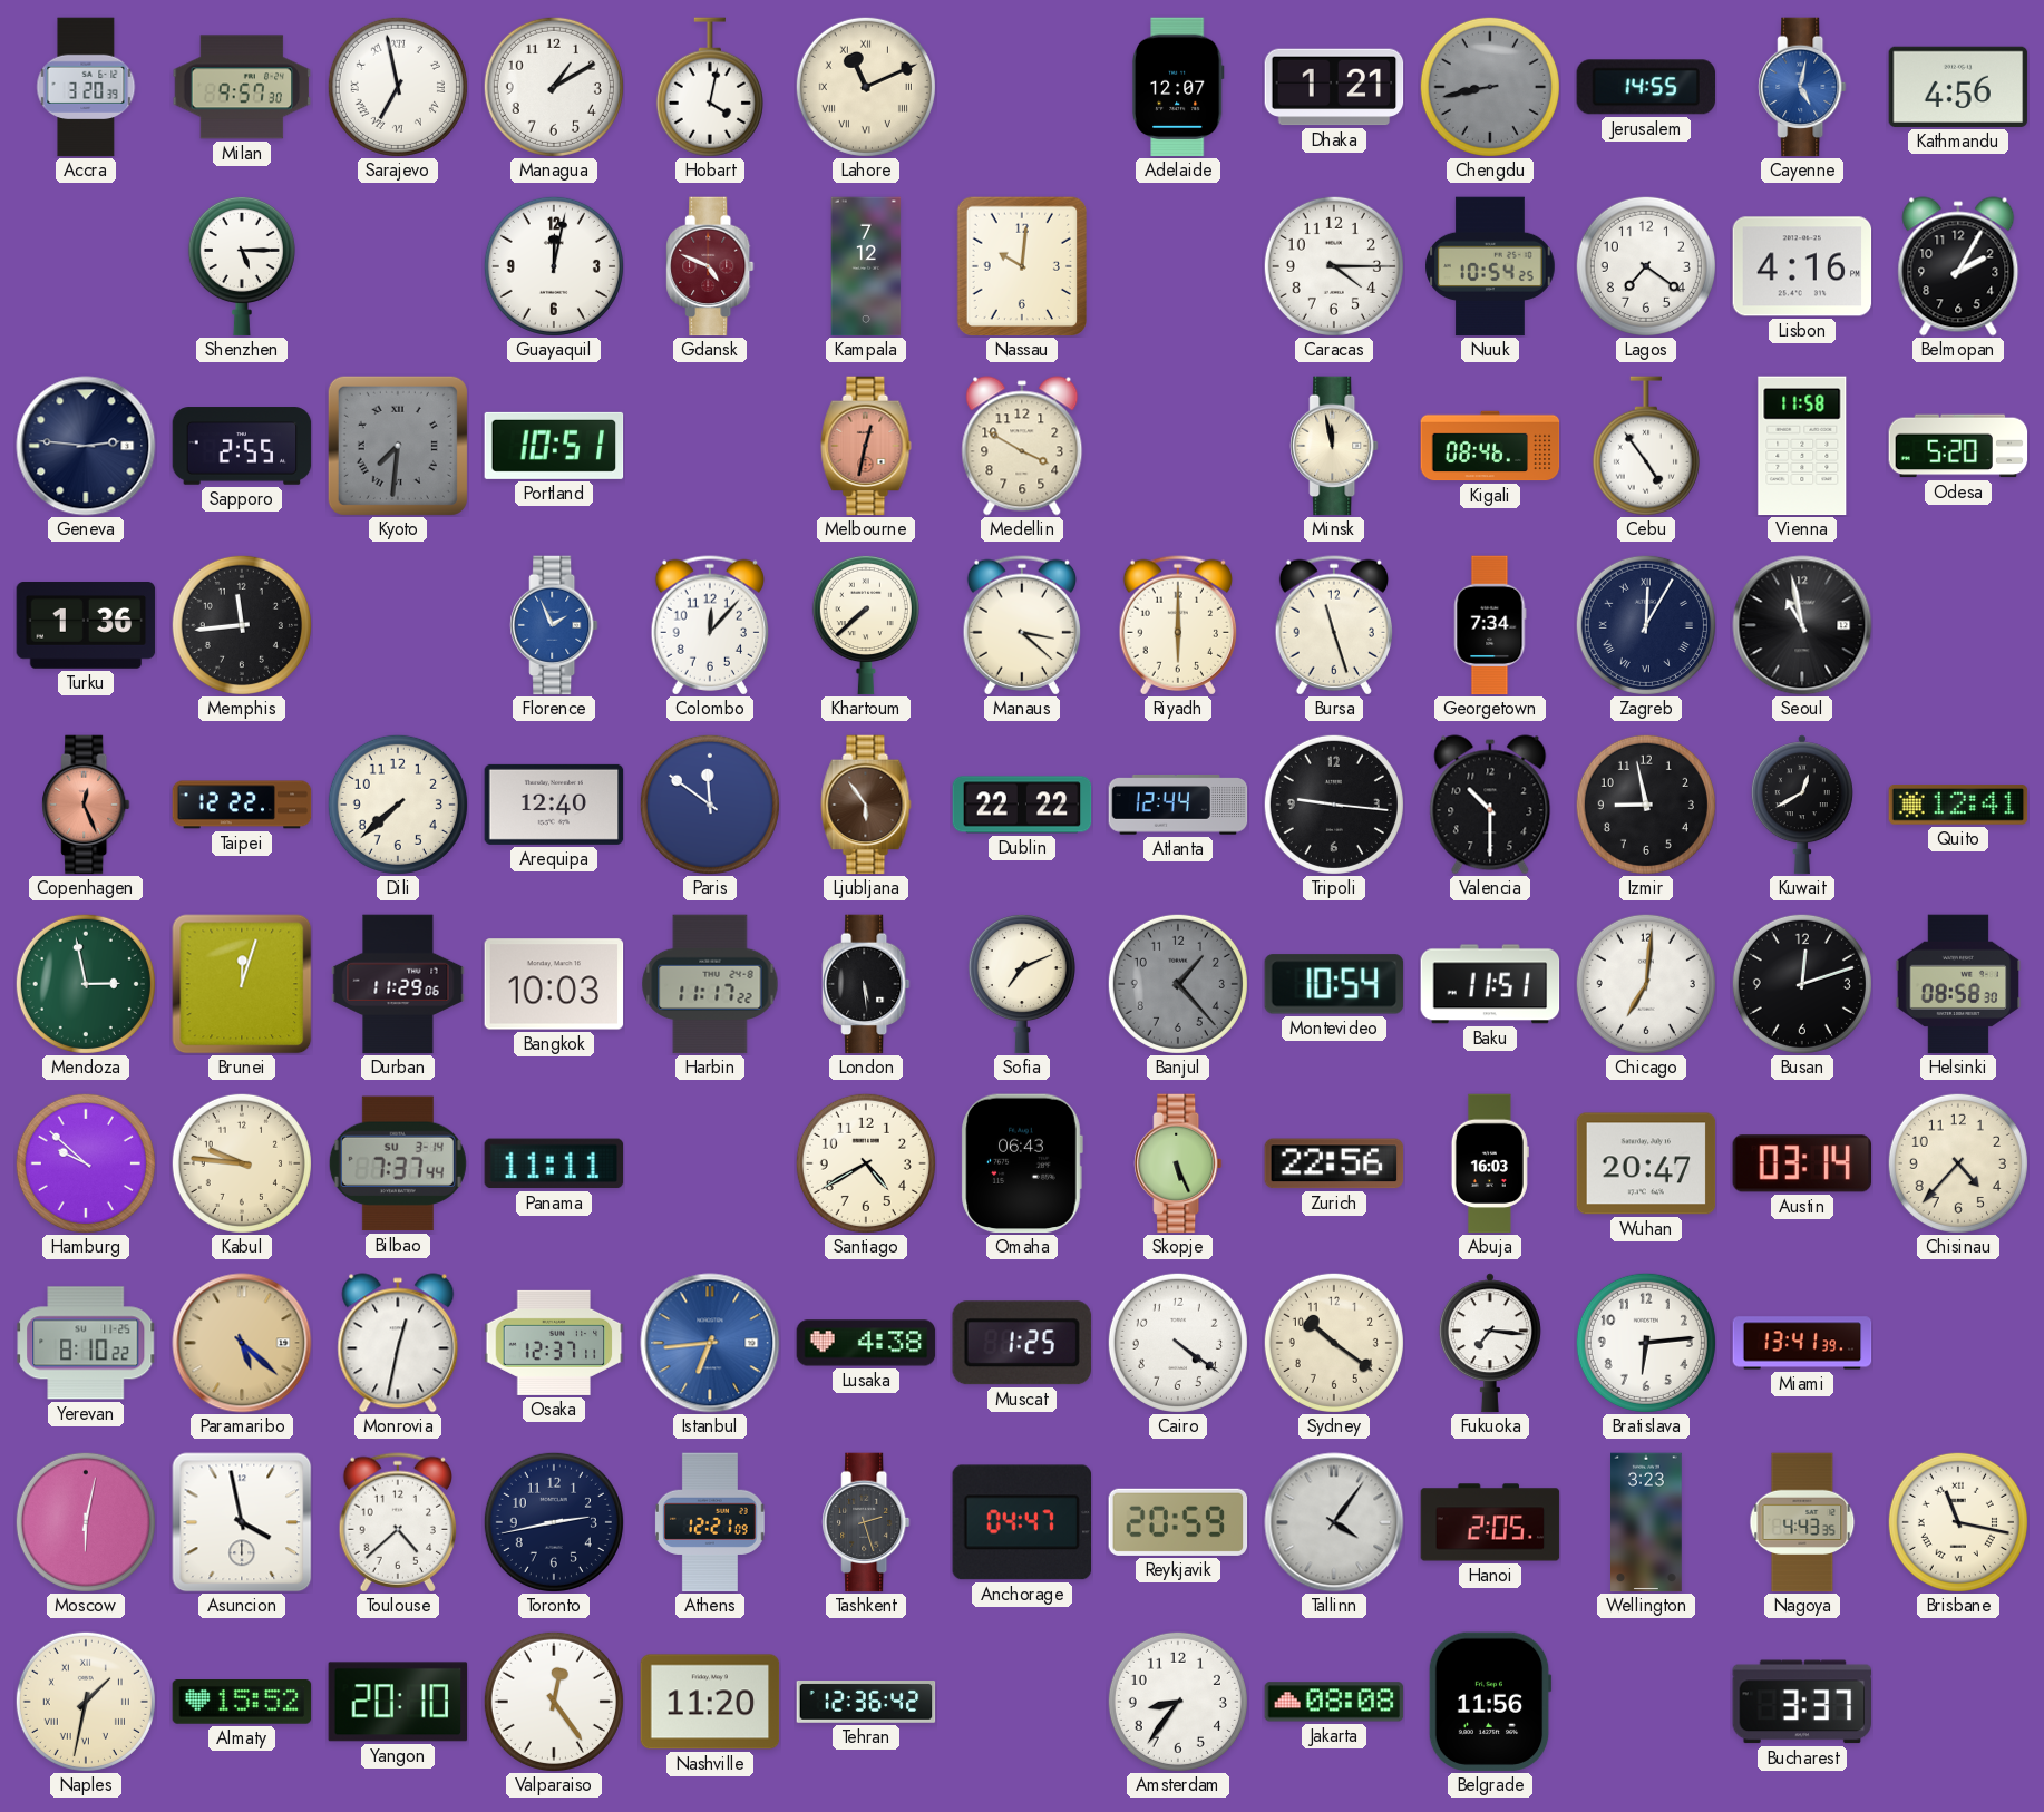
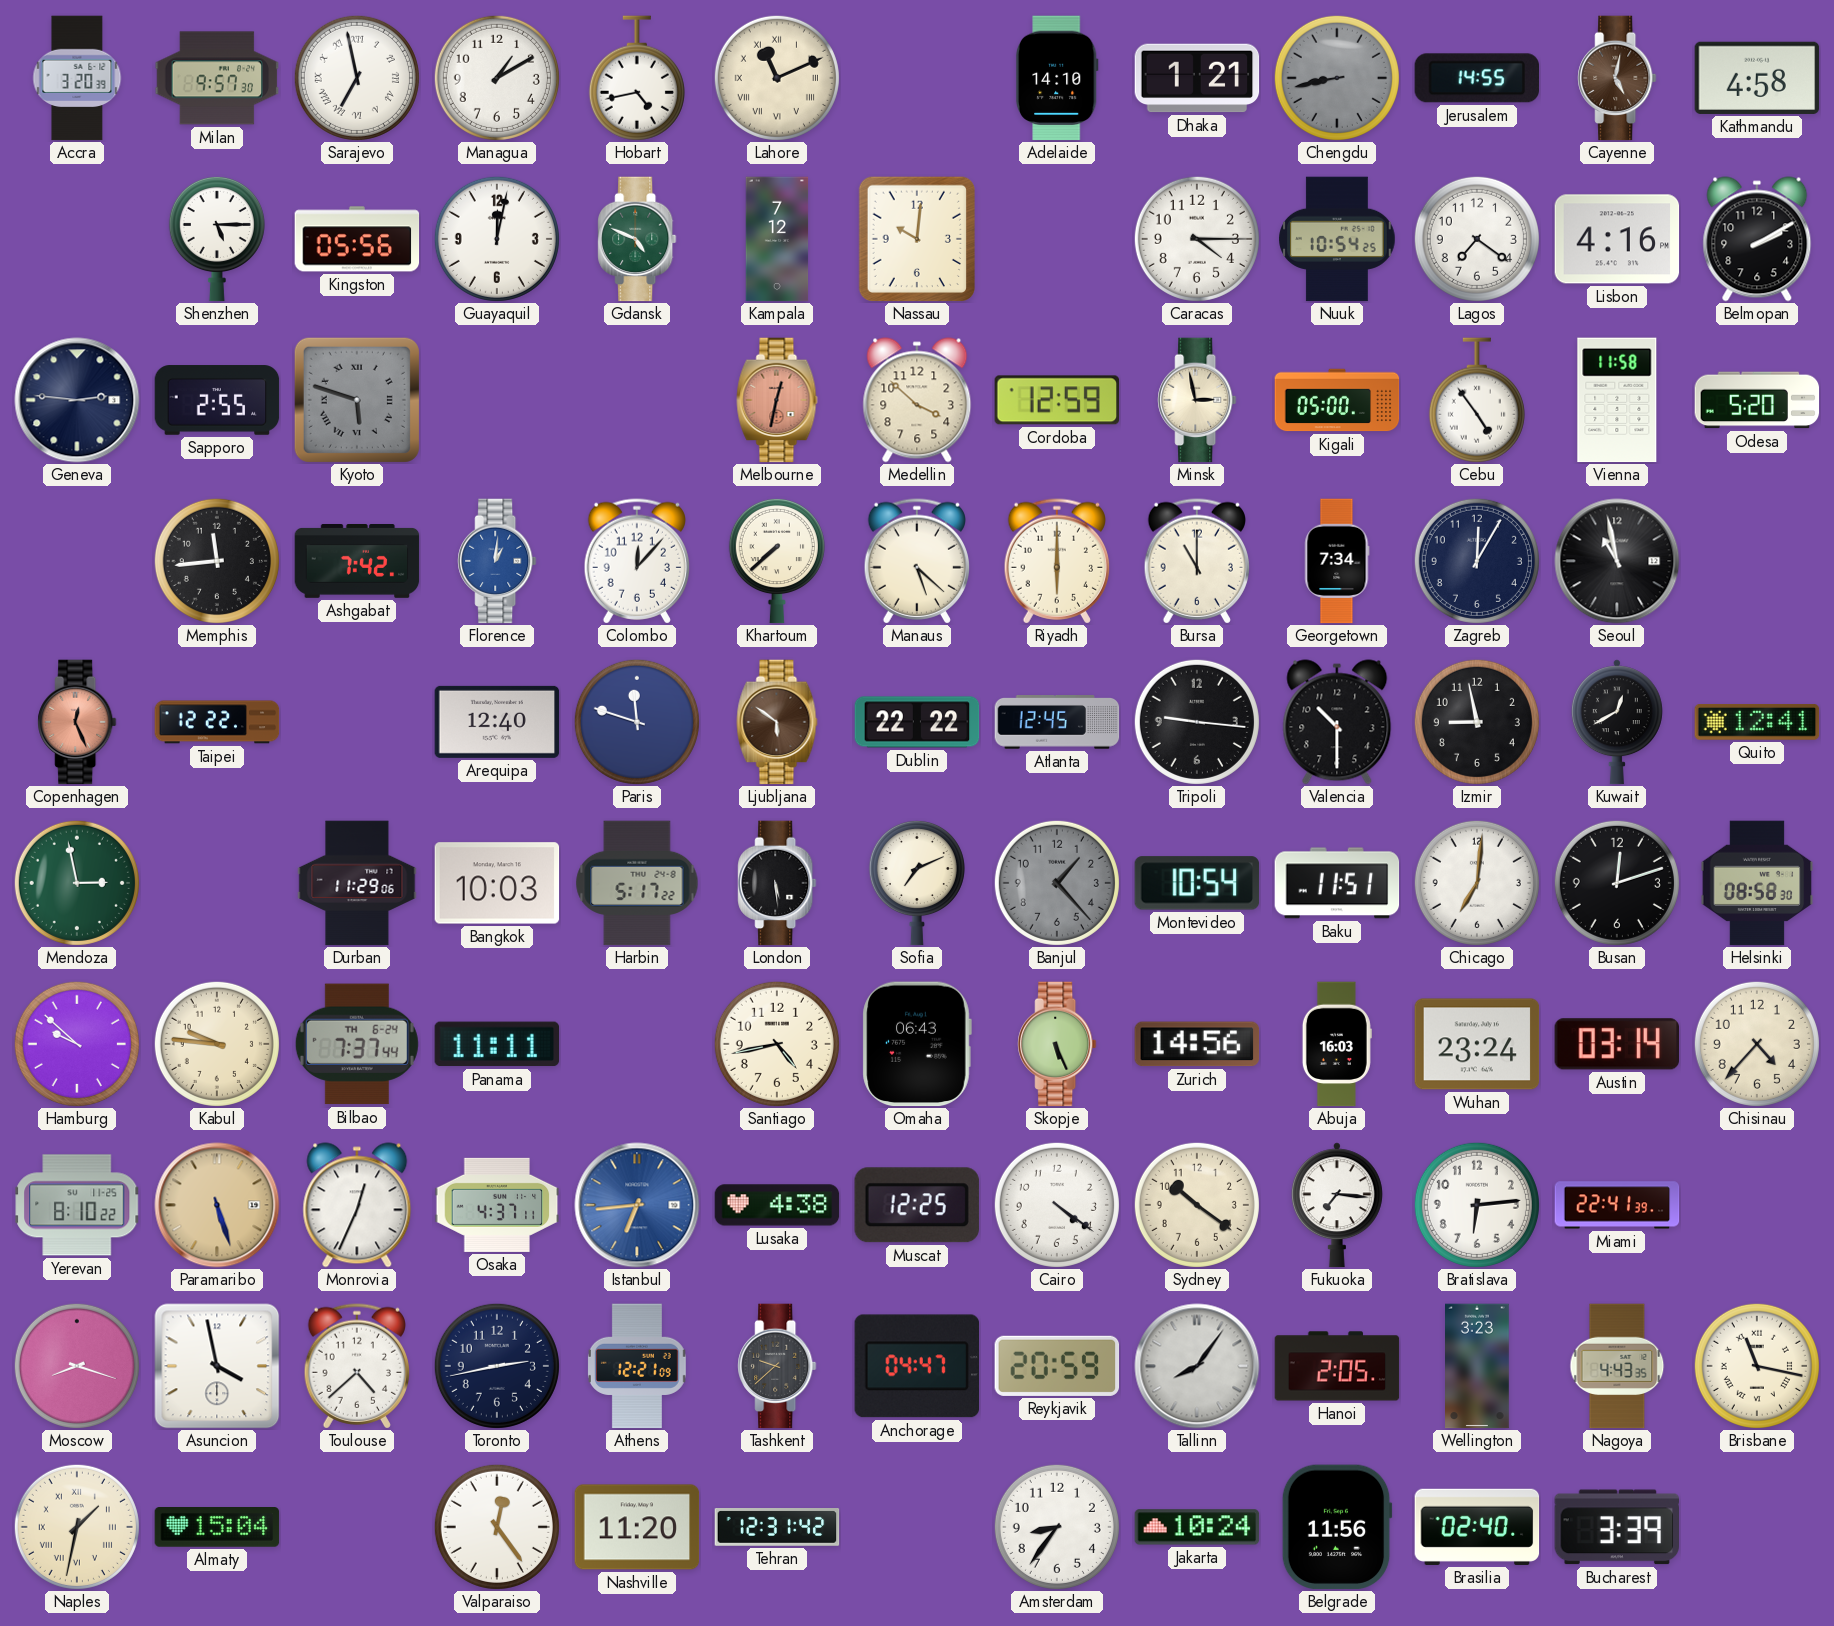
Hobart: 4:02 -> 4:43
Adelaide: 12:07 -> 14:10
Cayenne dial: blue -> brown
Kathmandu: 4:56 -> 4:58
Kingston: none -> 05:56
Gdansk dial: burgundy -> green
Belmopan: 2:05 -> 2:10
Kyoto: 7:31 -> 5:48
Portland: 10:51 -> none
Medellin: 3:50 -> 3:52
Cordoba: none -> 12:59
Minsk: 11:58 -> 2:58
Kigali: 08:46 -> 05:00
Turku: 1:36 -> none
Ashgabat: none -> 7:42
Florence: 1:56 -> 1:01
Manaus: 3:22 -> 5:22
Bursa: 11:27 -> 11:00
Zagreb numerals: Roman -> Arabic
Dili: 7:38 -> none
Paris: 11:51 -> 11:48
Ljubljana: 5:54 -> 5:51
Atlanta: 12:44 -> 12:45
Brunei: 12:03 -> none
Harbin: 11:17 -> 5:17
Bilbao date: SU 3-14 -> TH 6-24
Santiago: 4:40 -> 4:43
Zurich: 22:56 -> 14:56
Wuhan: 20:47 -> 23:24
Paramaribo: 5:22 -> 5:27
Monrovia: 12:32 -> 12:34
Osaka: 12:37 -> 4:37
Muscat: 1:25 -> 12:25
Miami: 13:41 -> 22:41
Moscow: 6:02 -> 8:18
Tashkent: 2:27 -> 9:38
Tallinn: 4:06 -> 8:06
Almaty: 15:52 -> 15:04
Yangon: 20:10 -> none
Tehran: 12:36 -> 12:31
Jakarta: 08:08 -> 10:24
Brasilia: none -> 02:40
Bucharest: 3:37 -> 3:39
